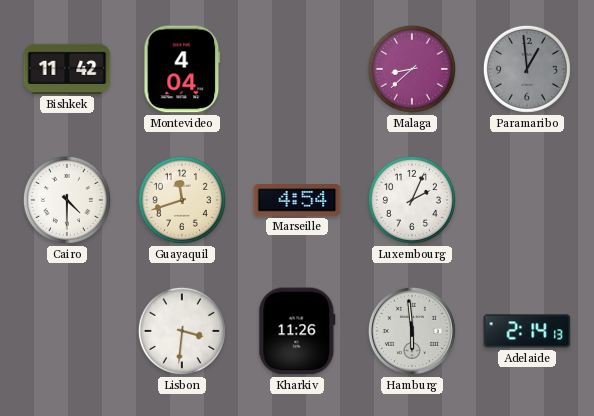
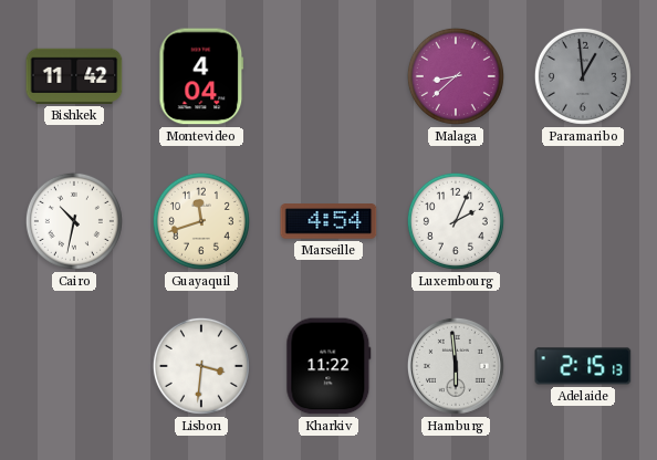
Cairo: 4:30 -> 10:32
Kharkiv: 11:26 -> 11:22
Adelaide: 2:14 -> 2:15
